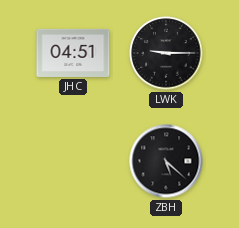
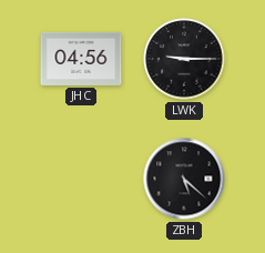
JHC: 04:51 -> 04:56
